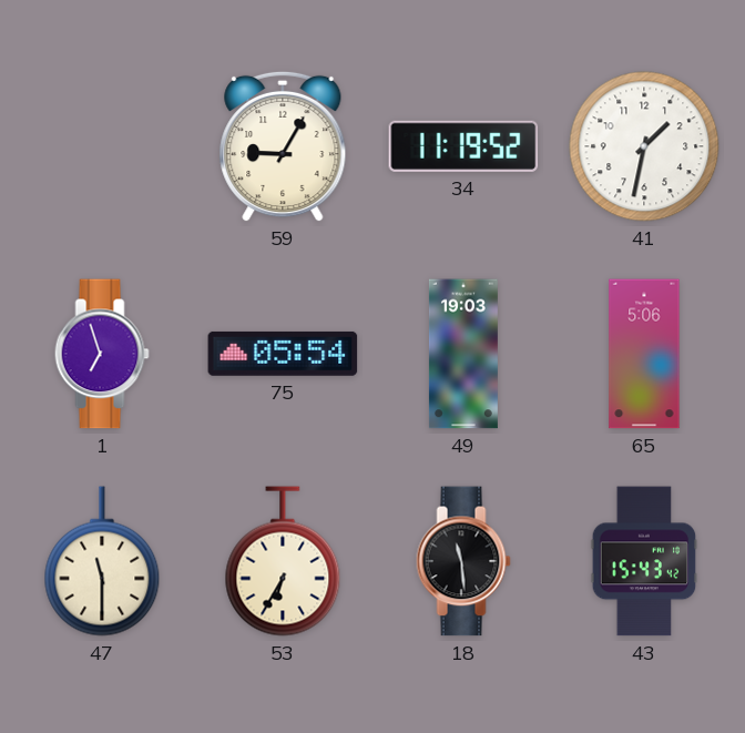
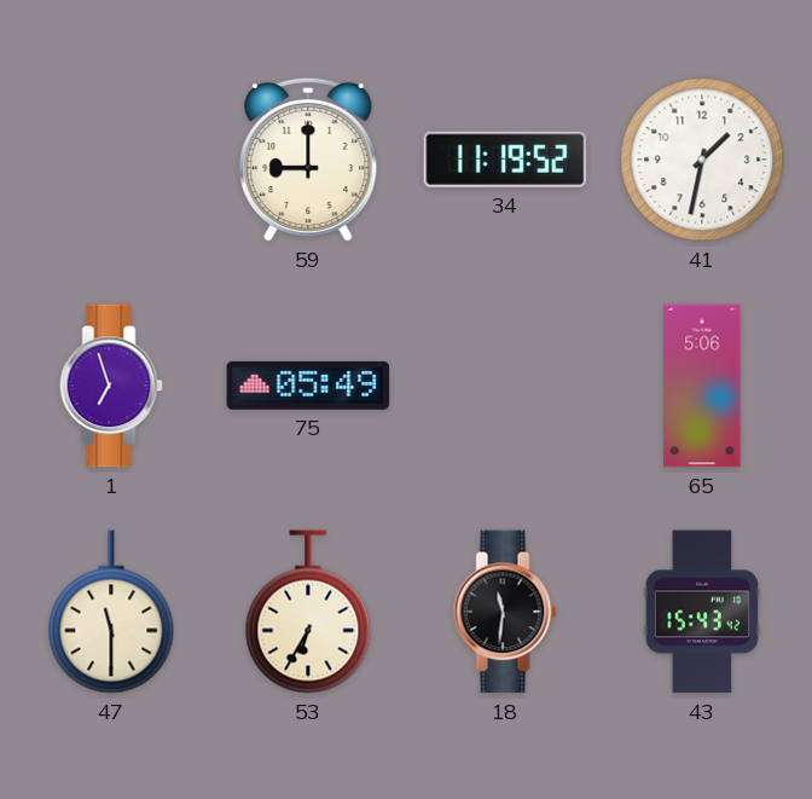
59: 9:05 -> 9:00
75: 05:54 -> 05:49
49: 19:03 -> none
18: 11:29 -> 11:31
